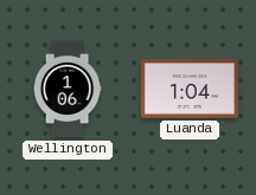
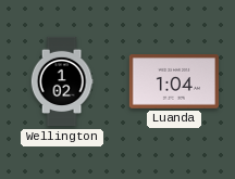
Wellington: 1:06 -> 1:02
